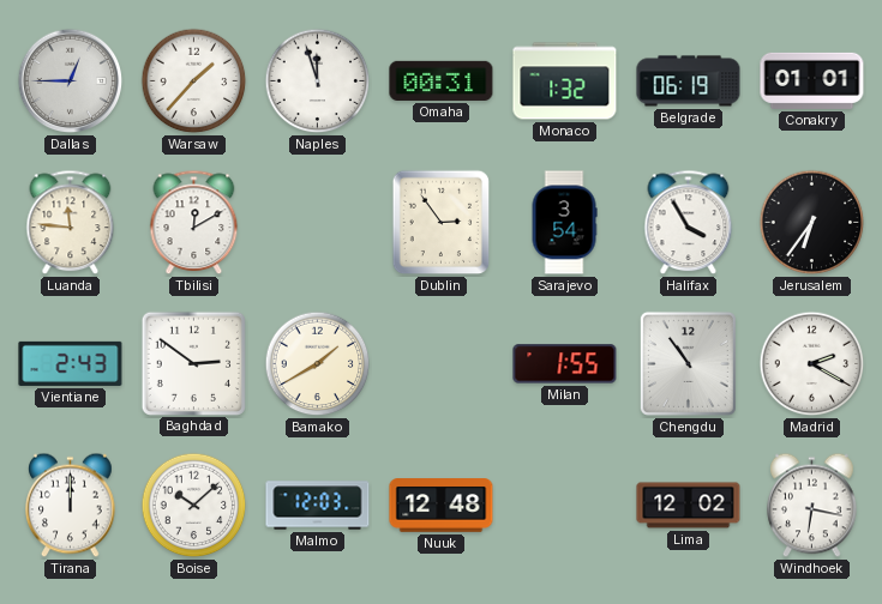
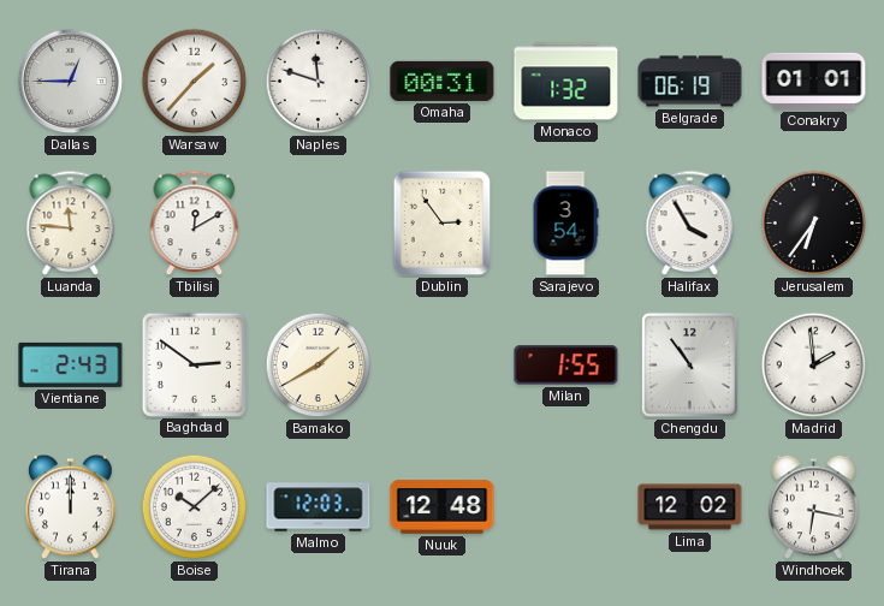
Naples: 11:57 -> 11:48
Madrid: 2:20 -> 1:59
